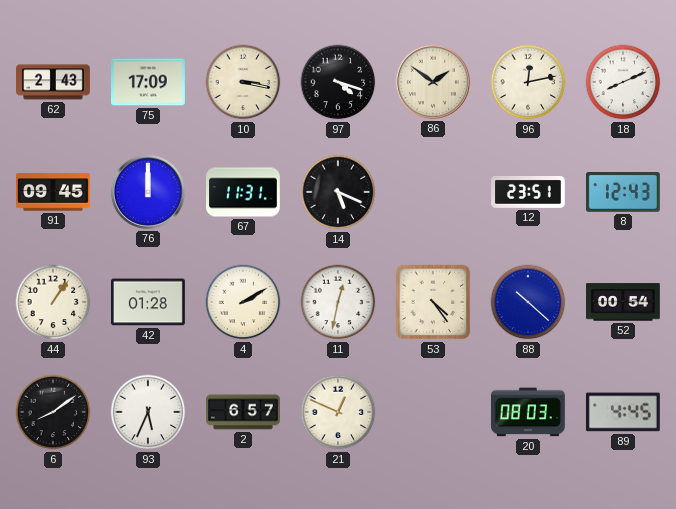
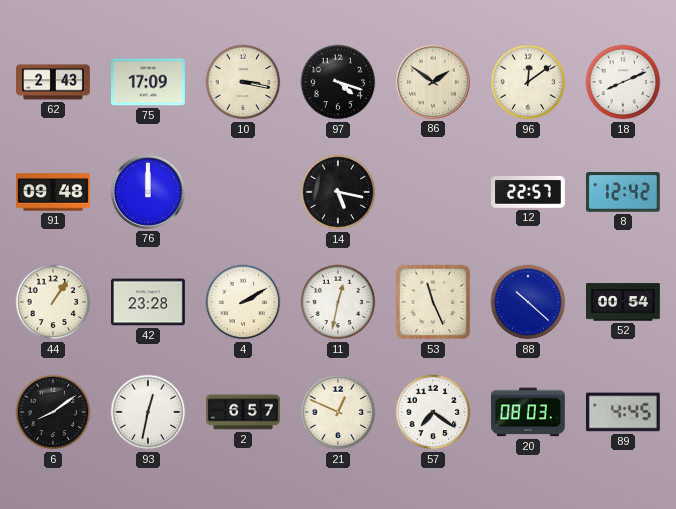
96: 12:13 -> 12:09
91: 09:45 -> 09:48
67: 11:31 -> none
14: 5:19 -> 5:17
12: 23:51 -> 22:57
8: 12:43 -> 12:42
42: 01:28 -> 23:28
53: 4:24 -> 11:26
93: 5:34 -> 12:32
57: none -> 7:21
